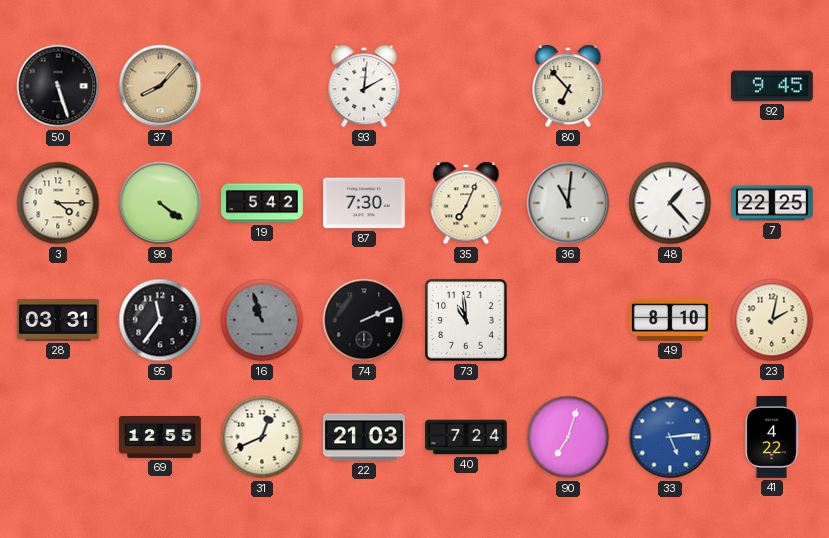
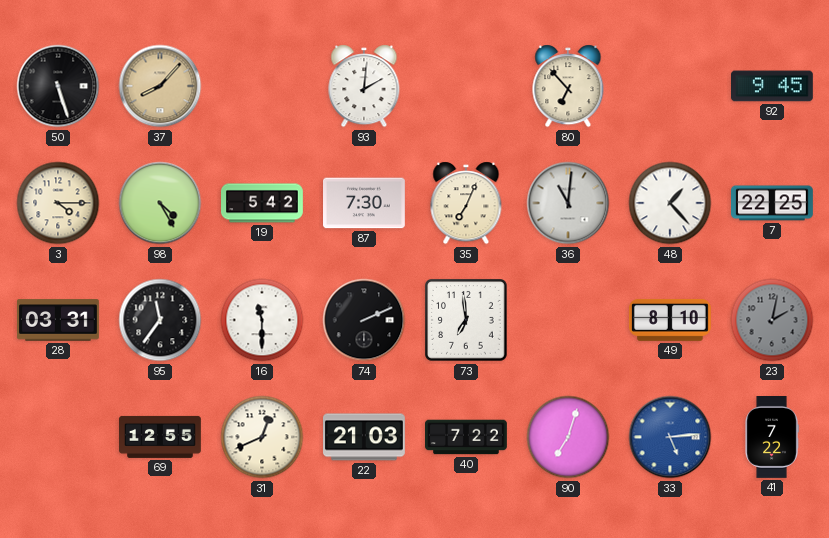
98: 4:21 -> 4:25
16: 10:57 -> 11:30
16 dial: grey -> white
73: 10:59 -> 6:59
23 dial: cream -> grey
40: 7:24 -> 7:22
41: 4:22 -> 7:22
